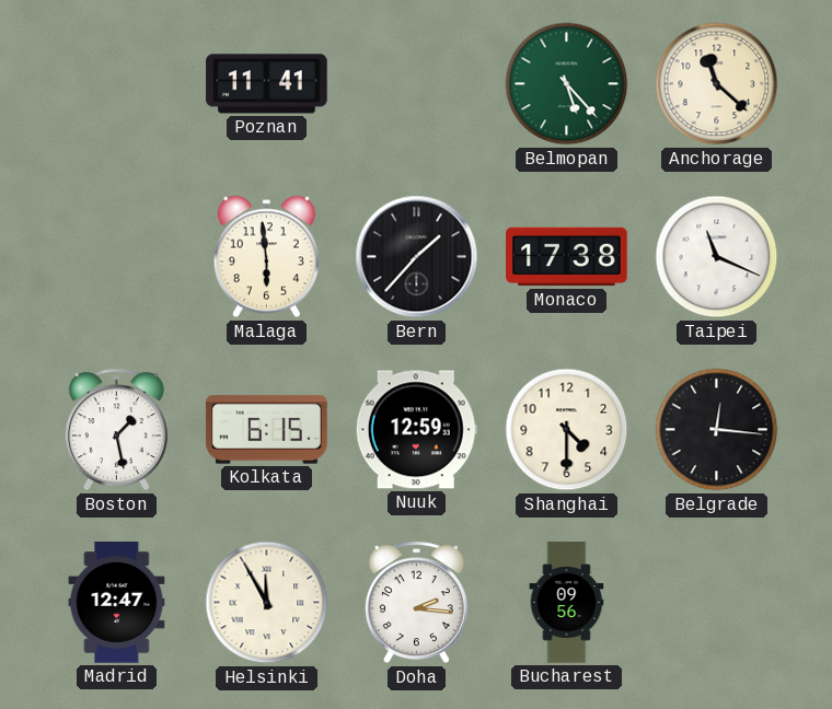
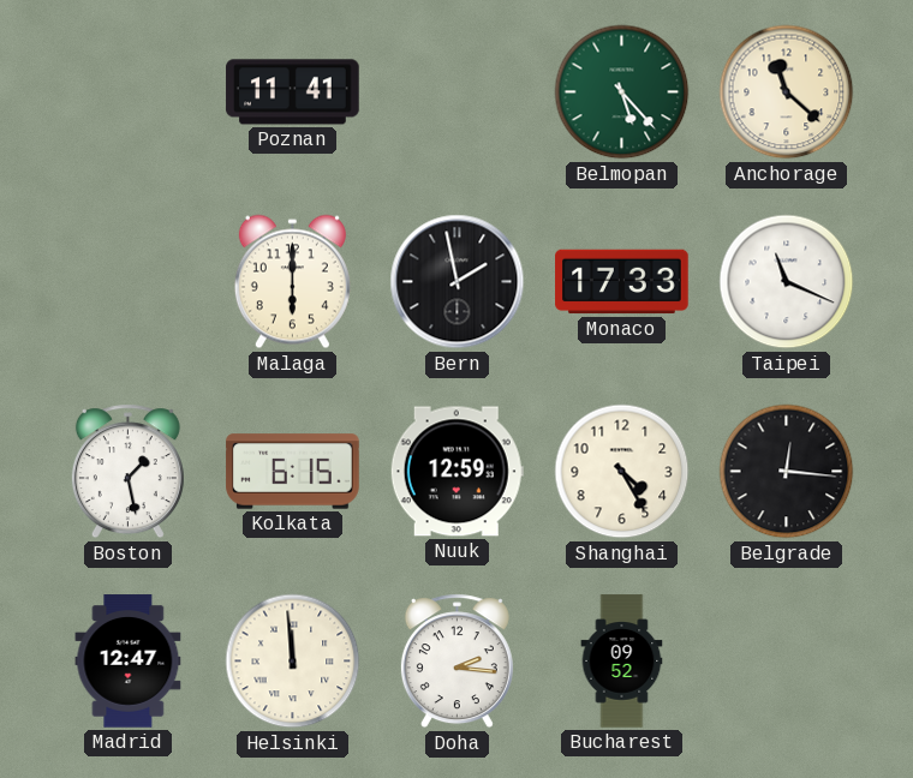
Malaga: 5:59 -> 6:00
Bern: 1:37 -> 1:58
Monaco: 17:38 -> 17:33
Shanghai: 4:30 -> 4:25
Helsinki: 11:55 -> 11:59
Bucharest: 09:56 -> 09:52
